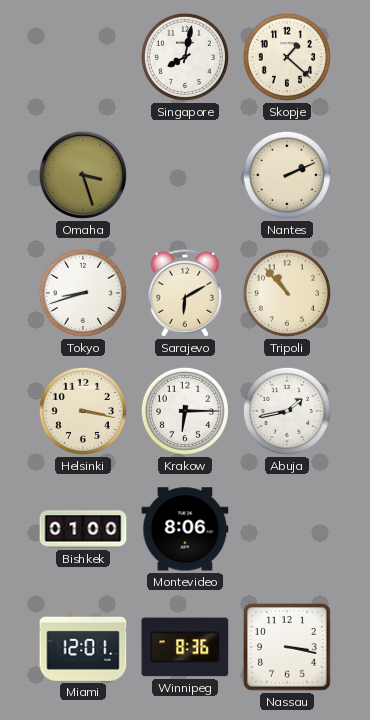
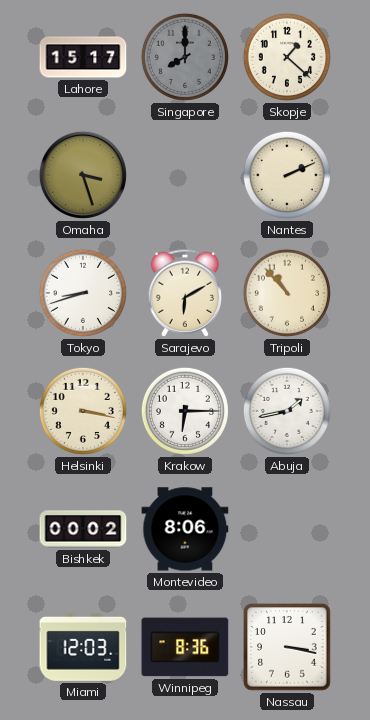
Lahore: none -> 15:17
Singapore: 8:02 -> 8:00
Singapore dial: white -> grey
Bishkek: 01:00 -> 00:02
Miami: 12:01 -> 12:03
